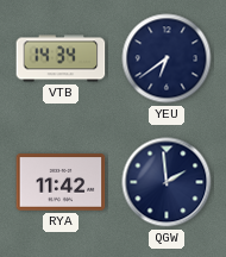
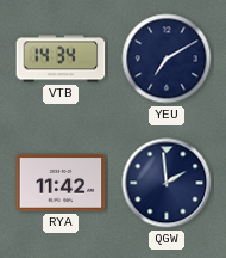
YEU: 6:39 -> 7:10
